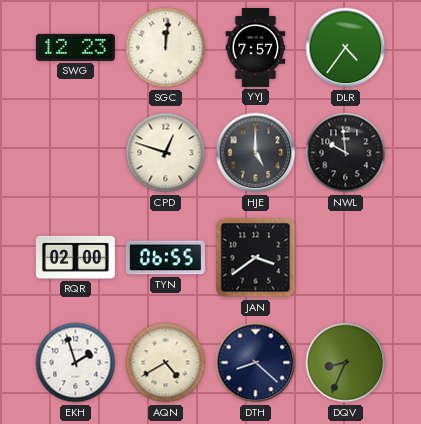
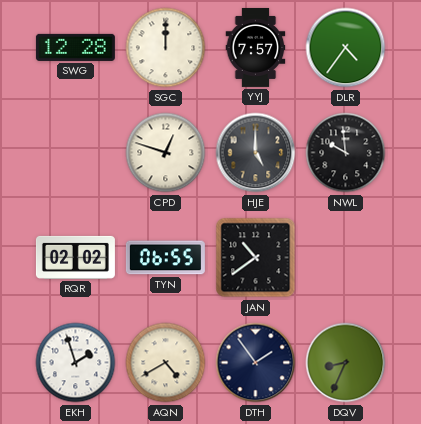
SWG: 12:23 -> 12:28
SGC: 12:01 -> 12:00
RQR: 02:00 -> 02:02
JAN: 3:39 -> 10:39
DTH: 8:22 -> 1:54
